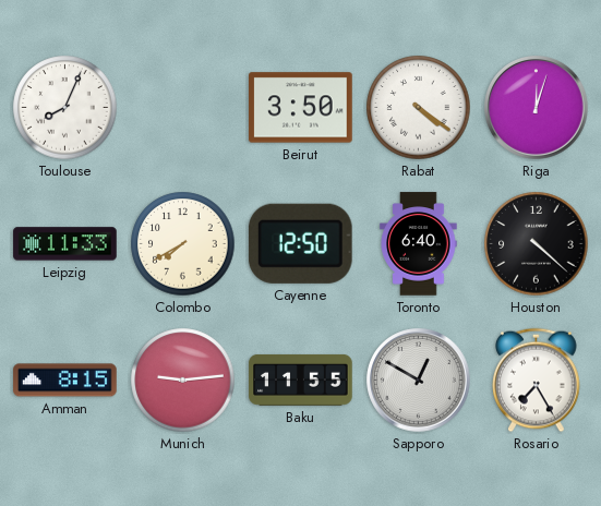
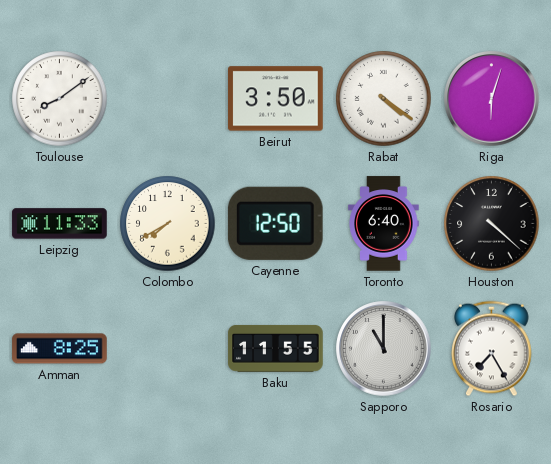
Toulouse: 8:04 -> 8:09
Riga: 12:03 -> 6:03
Amman: 8:15 -> 8:25
Munich: 9:14 -> none
Sapporo: 12:50 -> 11:00
